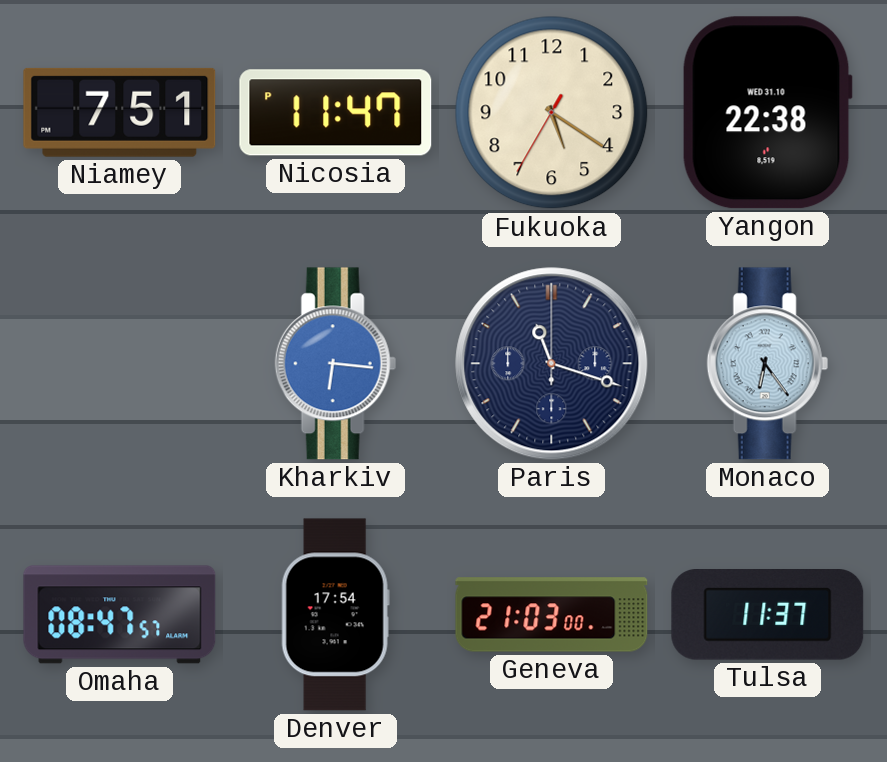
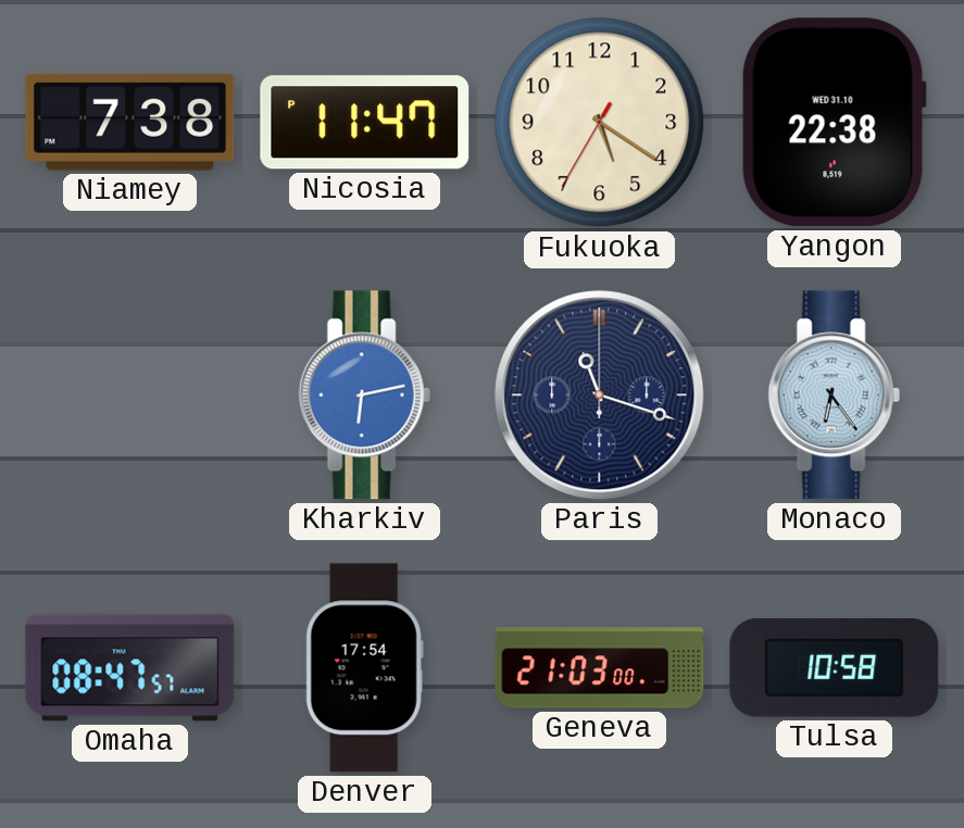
Niamey: 7:51 -> 7:38
Kharkiv: 6:16 -> 6:13
Tulsa: 11:37 -> 10:58
